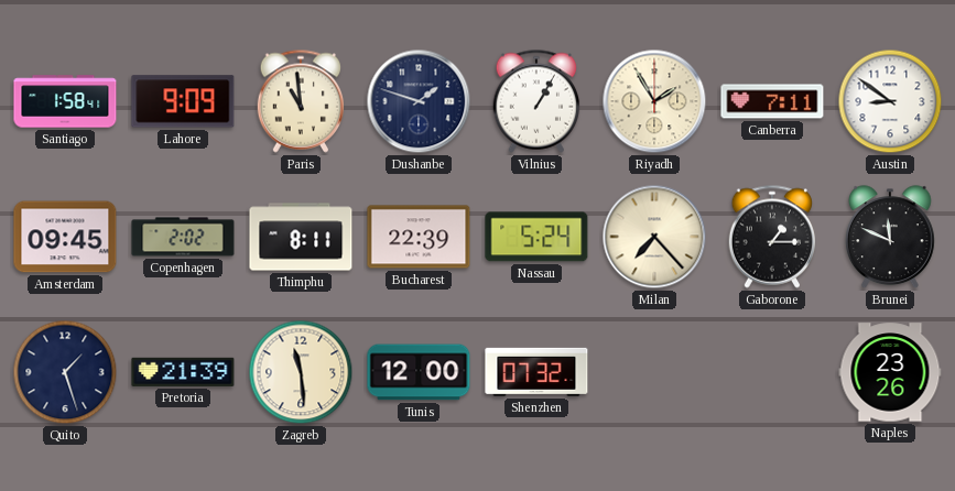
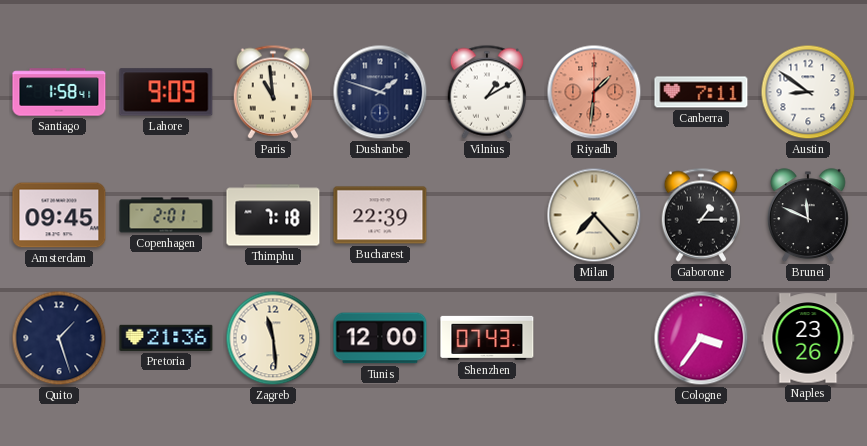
Vilnius: 1:05 -> 1:10
Riyadh: 1:55 -> 1:31
Riyadh dial: cream -> salmon
Copenhagen: 2:02 -> 2:01
Thimphu: 8:11 -> 7:18
Nassau: 5:24 -> none
Pretoria: 21:39 -> 21:36
Shenzhen: 07:32 -> 07:43
Cologne: none -> 3:36
